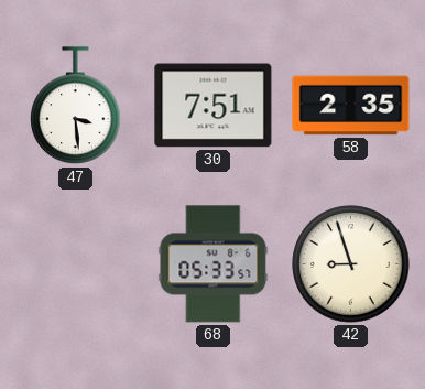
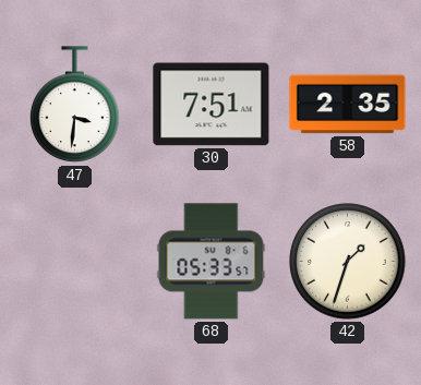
47: 3:29 -> 3:31
42: 8:57 -> 1:33
